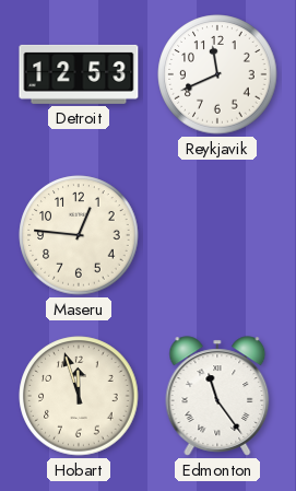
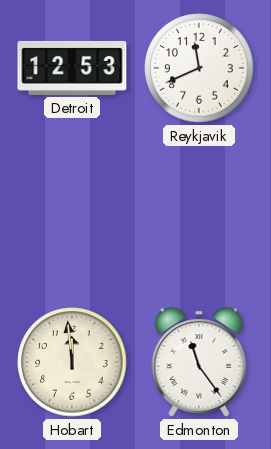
Maseru: 12:46 -> none
Hobart: 11:57 -> 11:59
